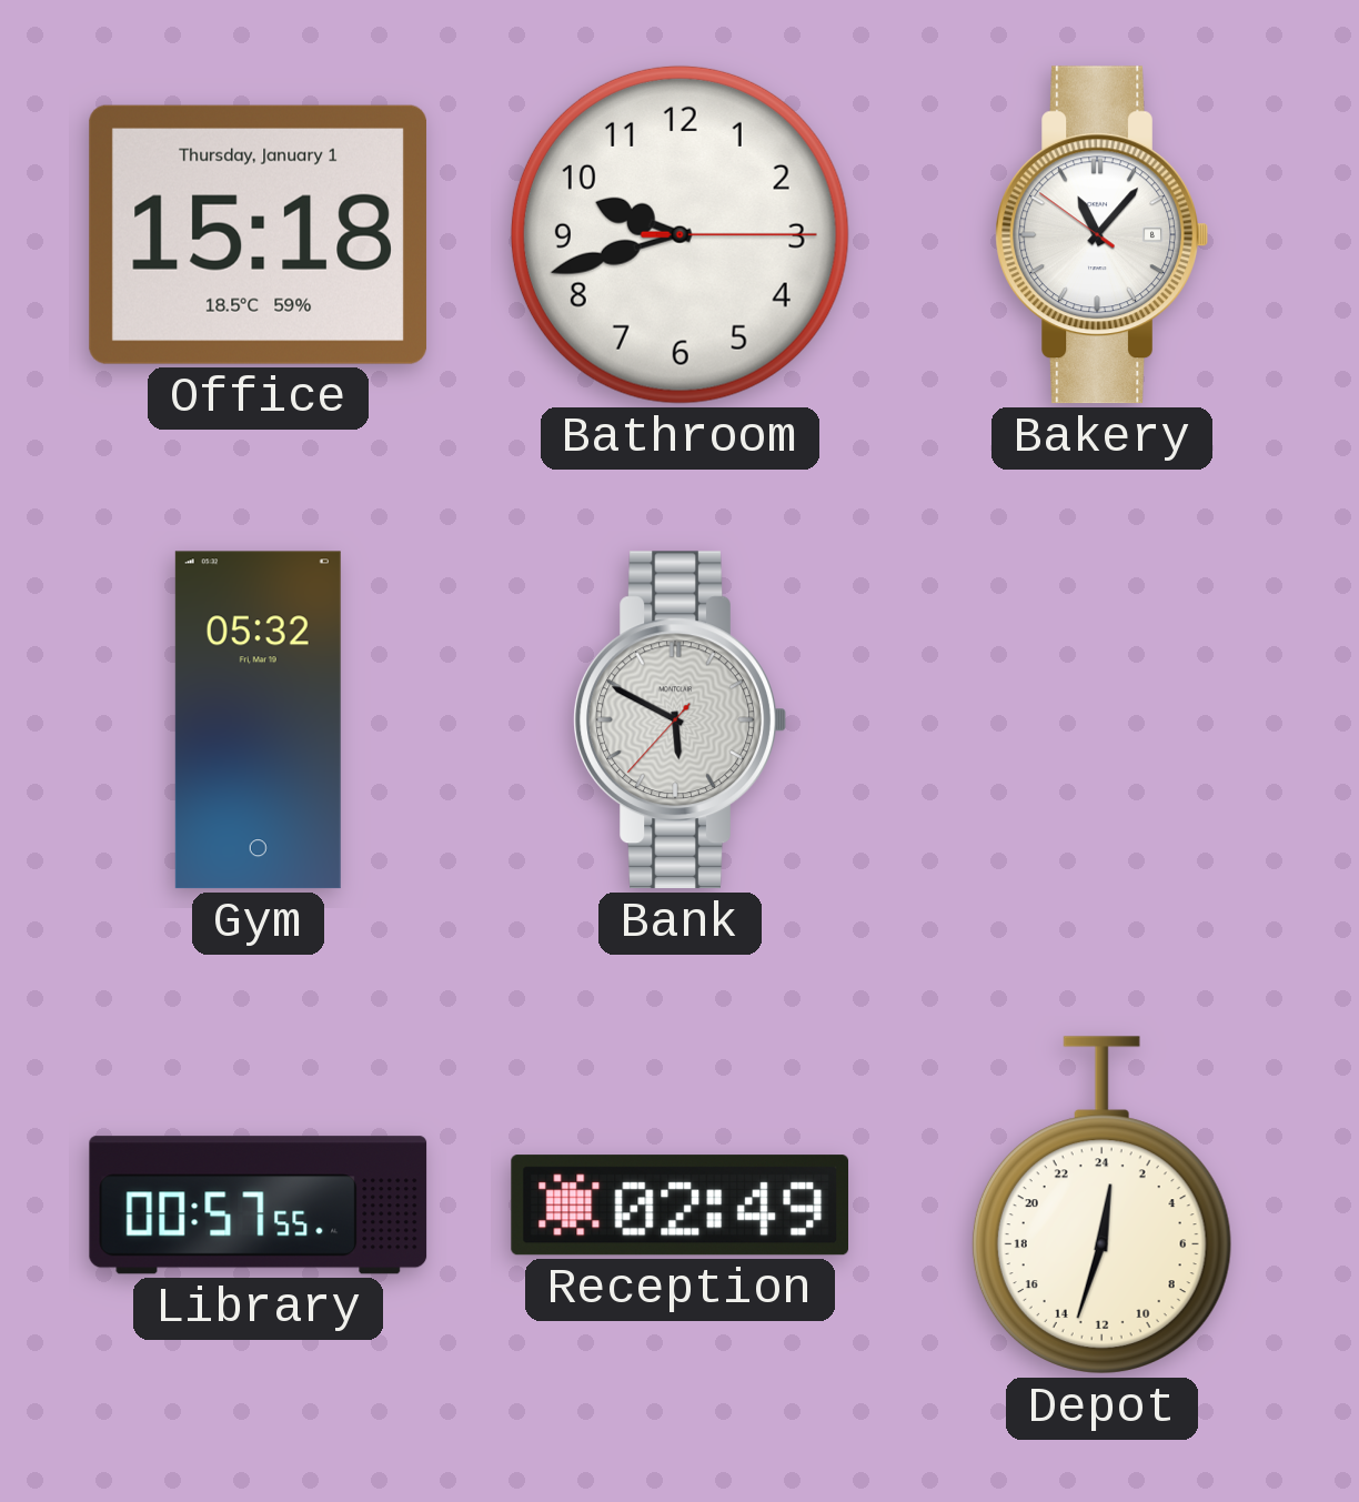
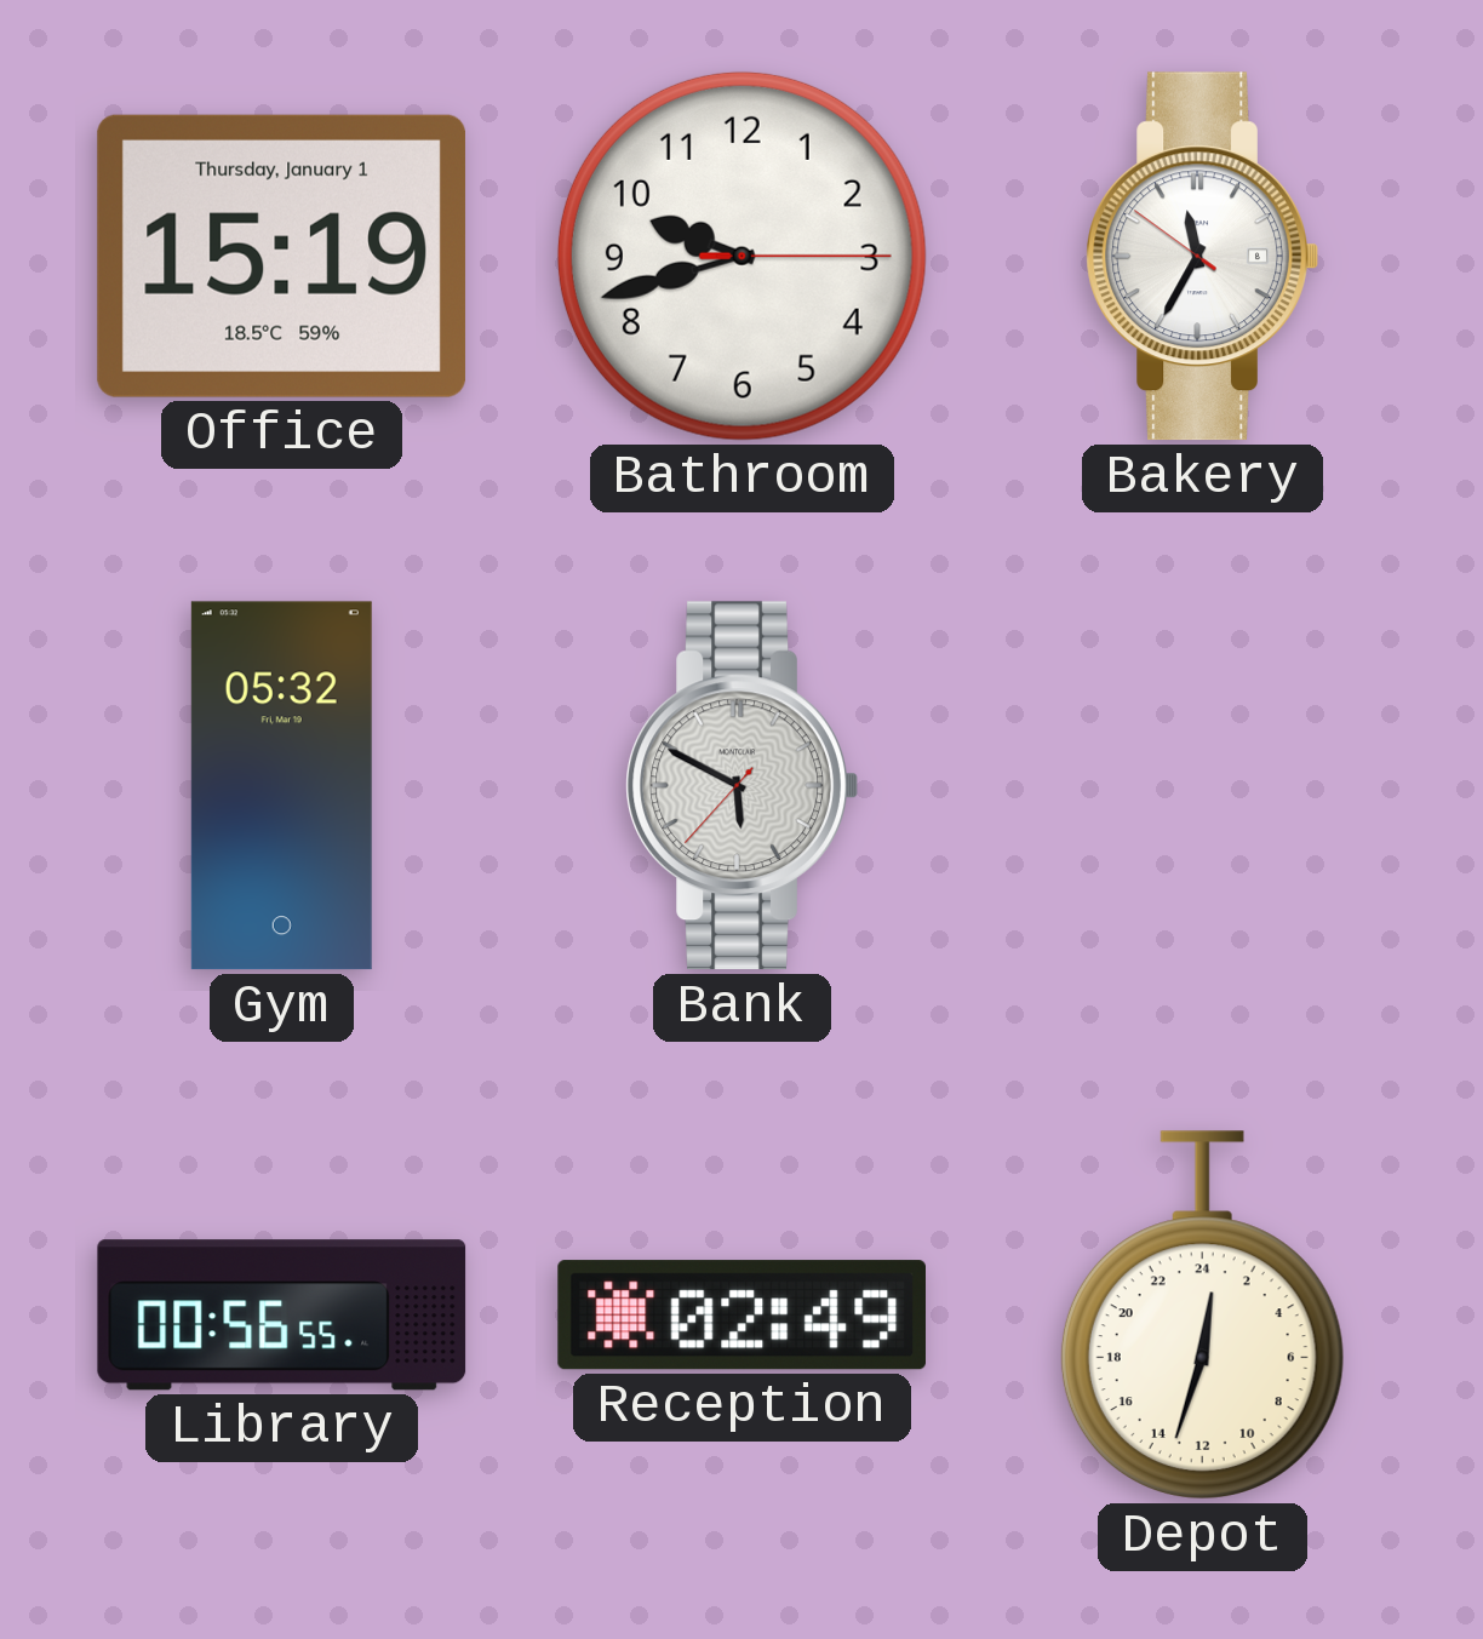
Office: 15:18 -> 15:19
Bakery: 11:06 -> 11:34
Library: 00:57 -> 00:56
